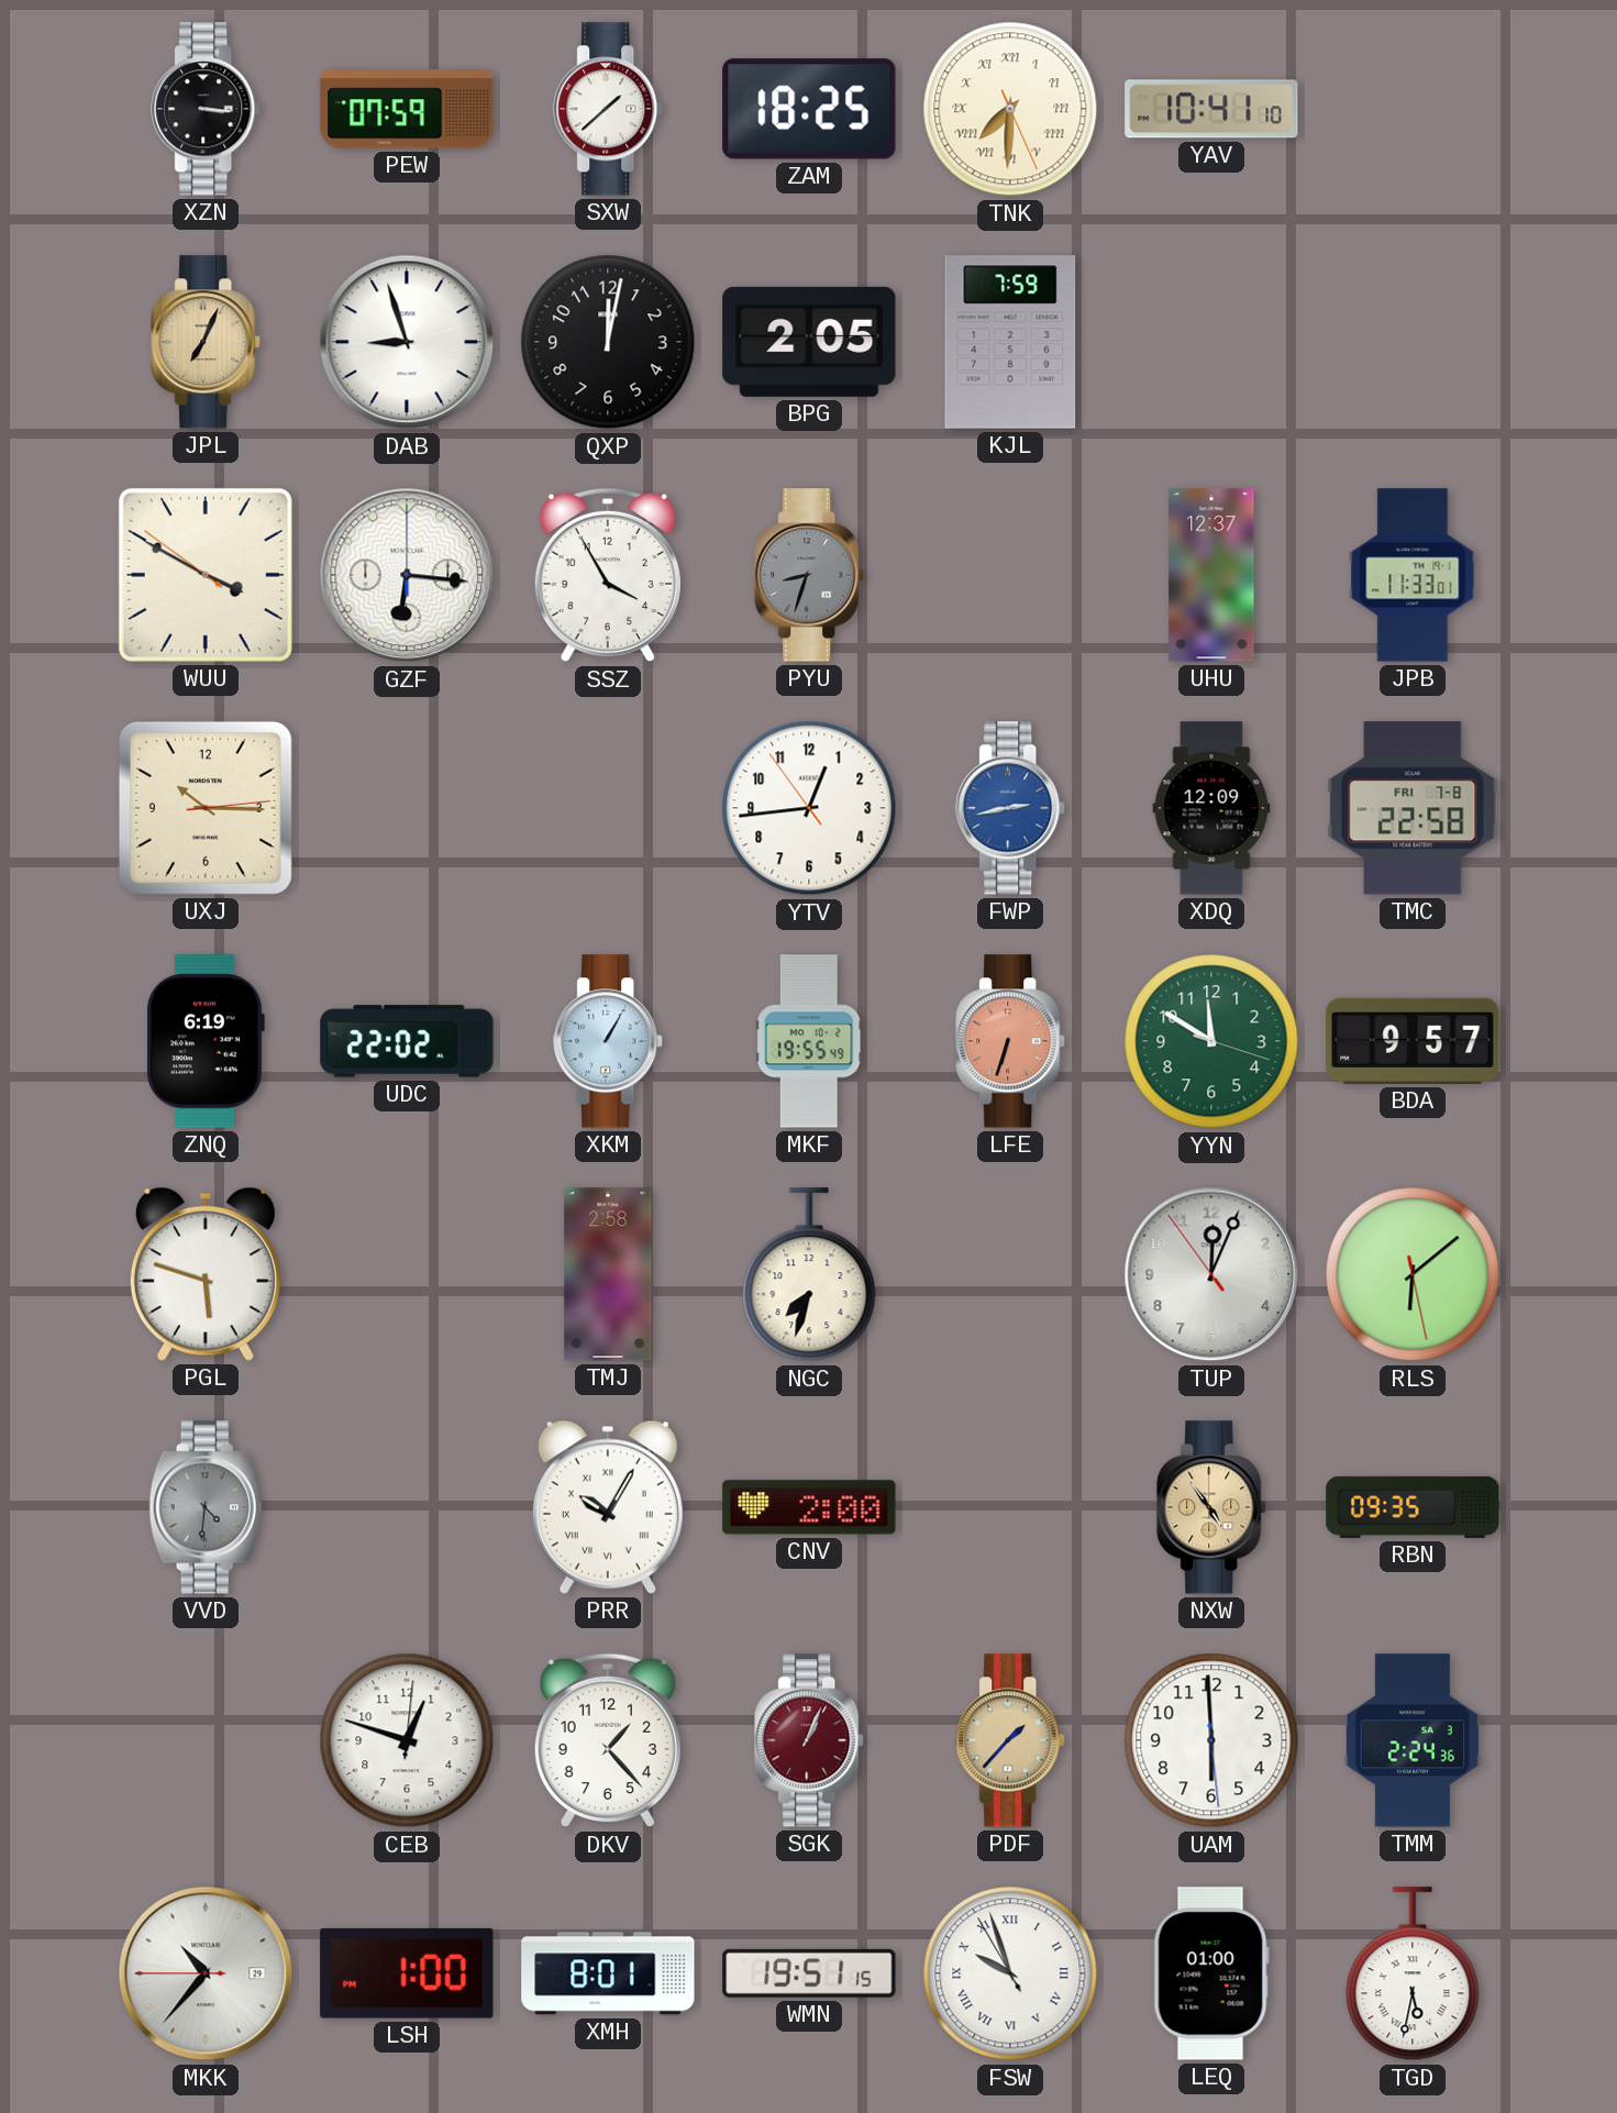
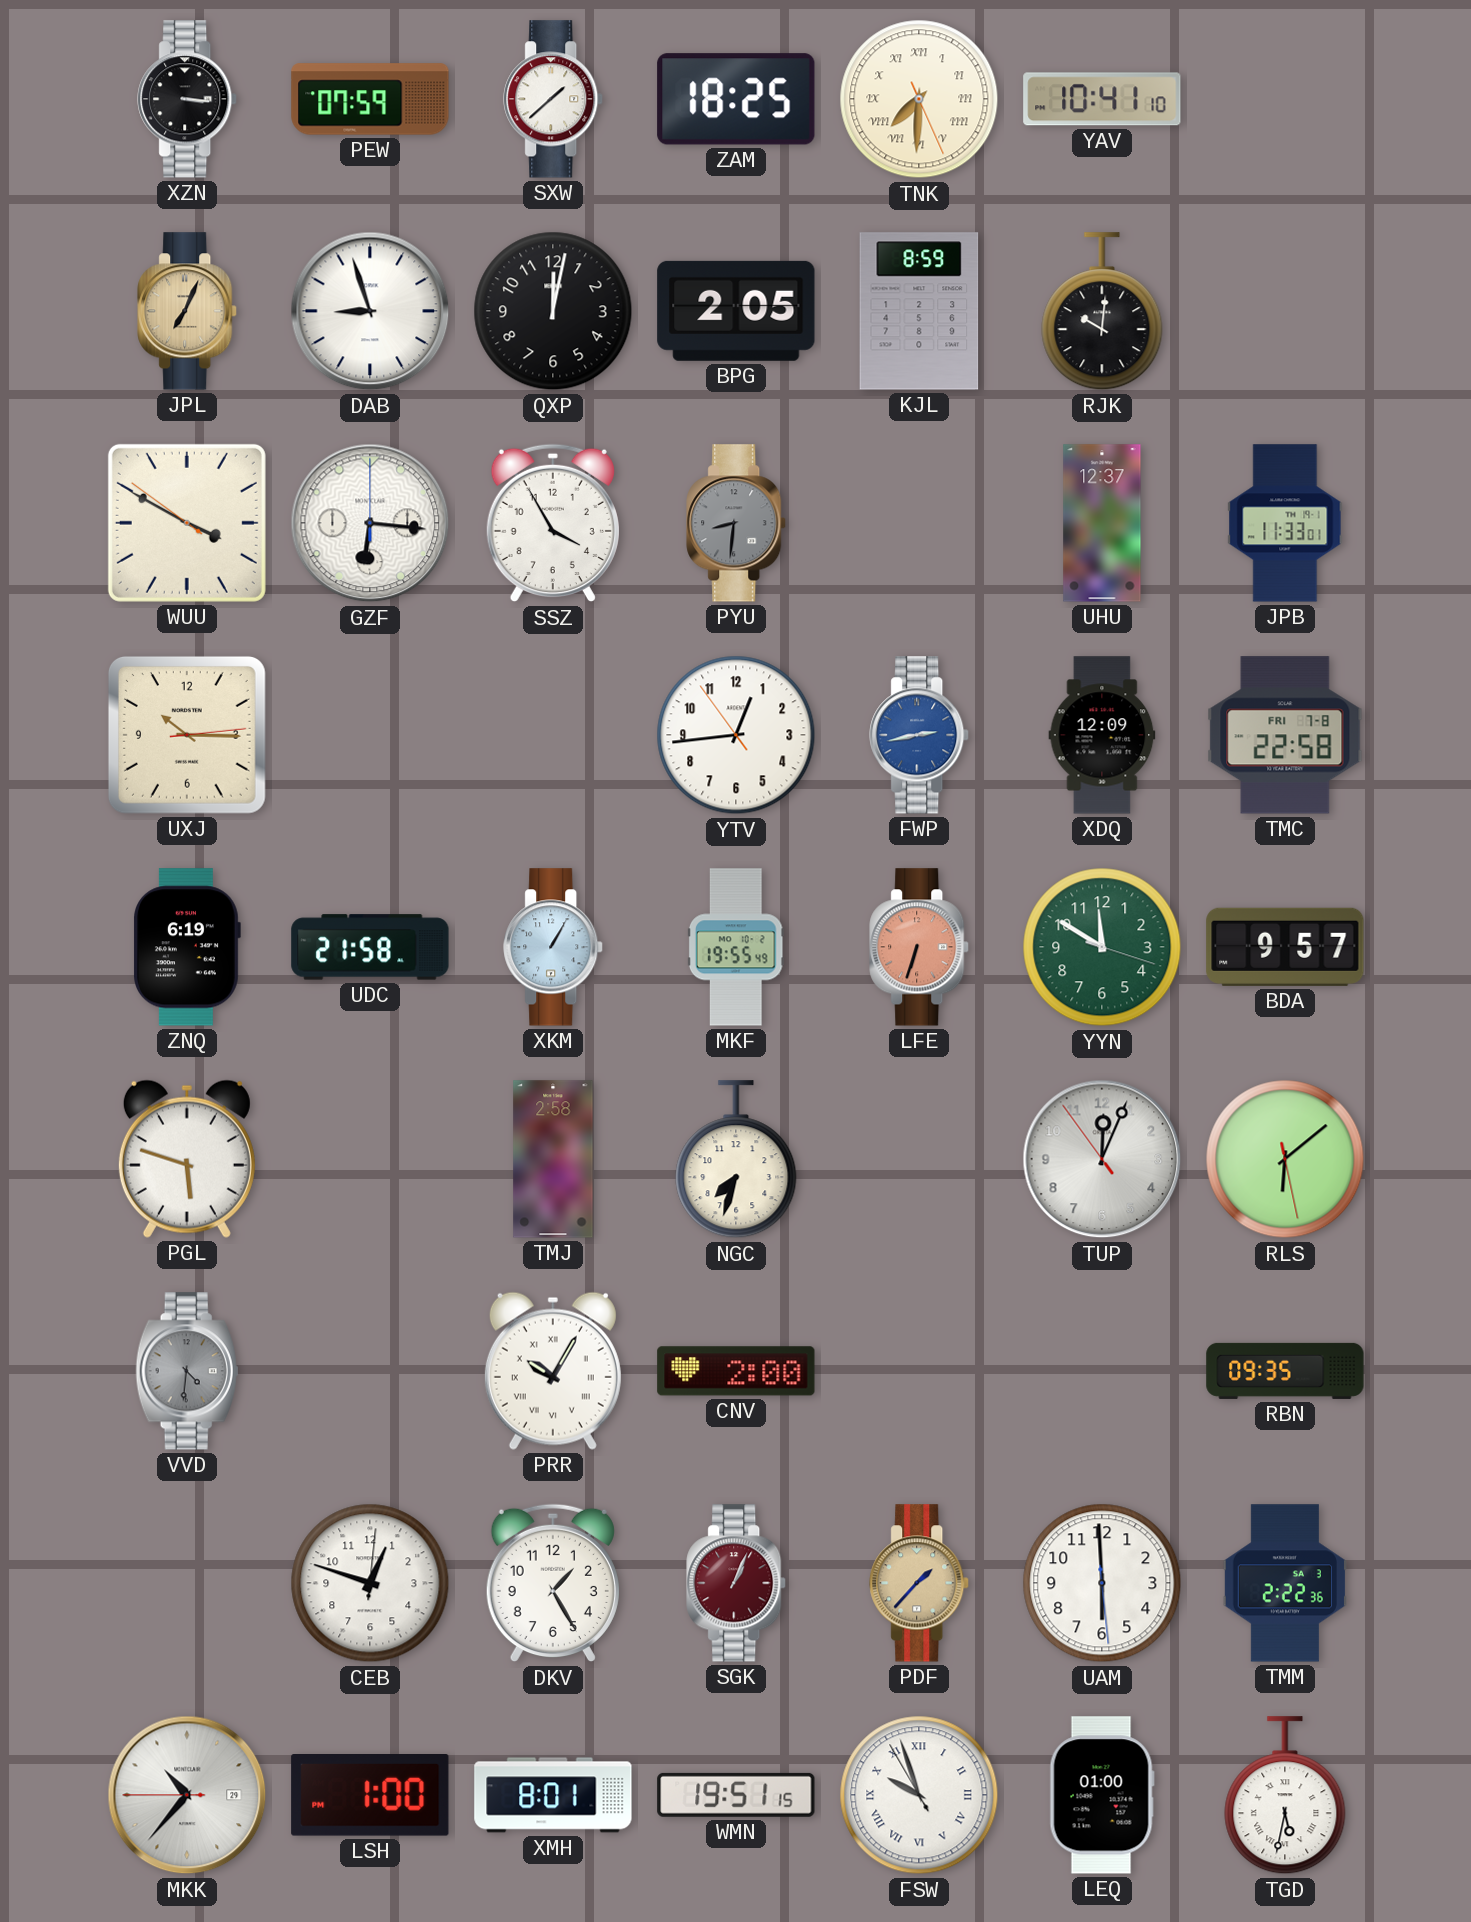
KJL: 7:59 -> 8:59
RJK: none -> 10:01
PYU: 8:33 -> 8:31
UDC: 22:02 -> 21:58
NXW: 4:54 -> none
DKV: 1:23 -> 1:25
TMM: 2:24 -> 2:22
